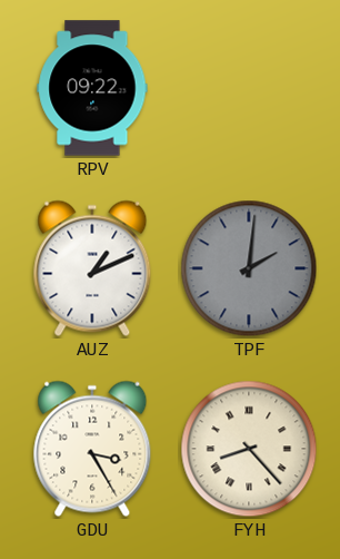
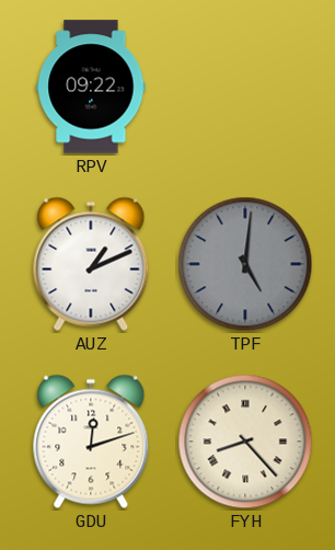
TPF: 2:01 -> 5:01
GDU: 3:25 -> 12:12
